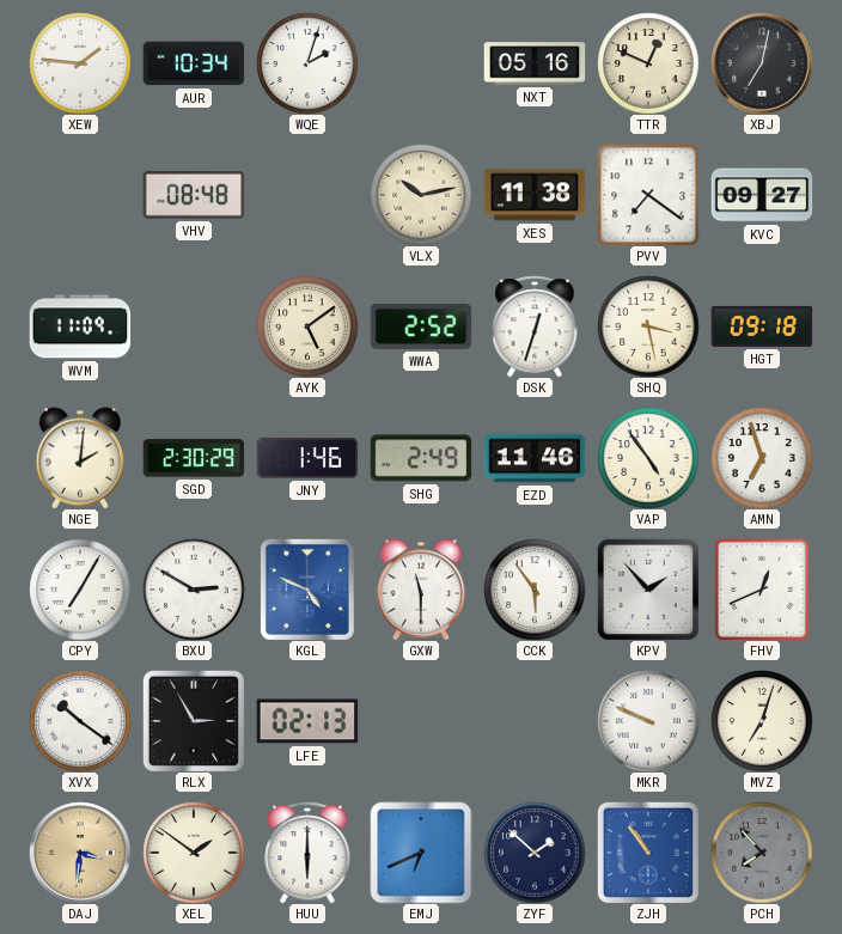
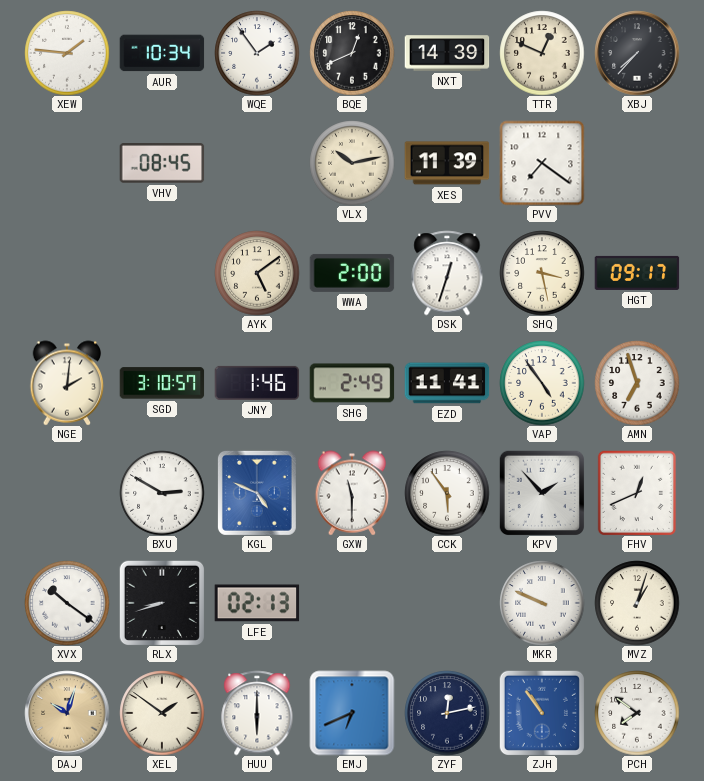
WQE: 2:03 -> 1:54
BQE: none -> 12:41
NXT: 05:16 -> 14:39
XBJ: 7:02 -> 7:37
VHV: 08:48 -> 08:45
XES: 11:38 -> 11:39
KVC: 09:27 -> none
WVM: 11:09 -> none
WWA: 2:52 -> 2:00
HGT: 09:18 -> 09:17
SGD: 2:30 -> 3:10
EZD: 11:46 -> 11:41
CPY: 7:05 -> none
RLX: 2:55 -> 8:42
MVZ: 7:03 -> 1:03
DAJ: 3:31 -> 10:03
ZYF: 1:52 -> 12:13
PCH: 7:53 -> 7:51
PCH dial: grey -> white
